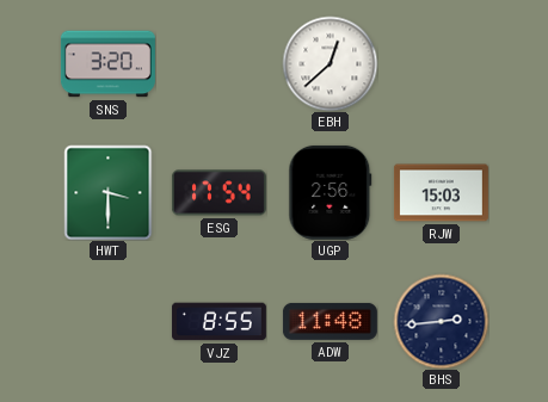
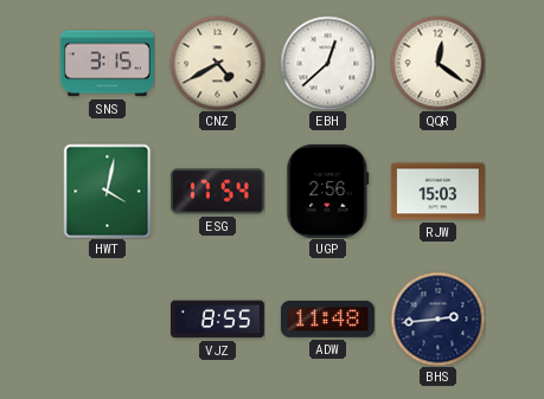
SNS: 3:20 -> 3:15
CNZ: none -> 4:40
QQR: none -> 12:21
HWT: 3:30 -> 4:02
